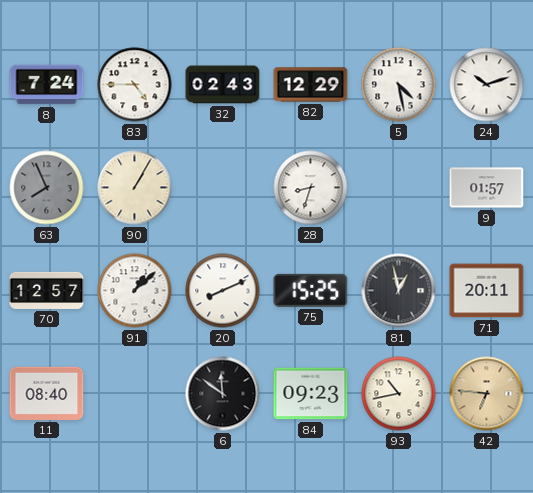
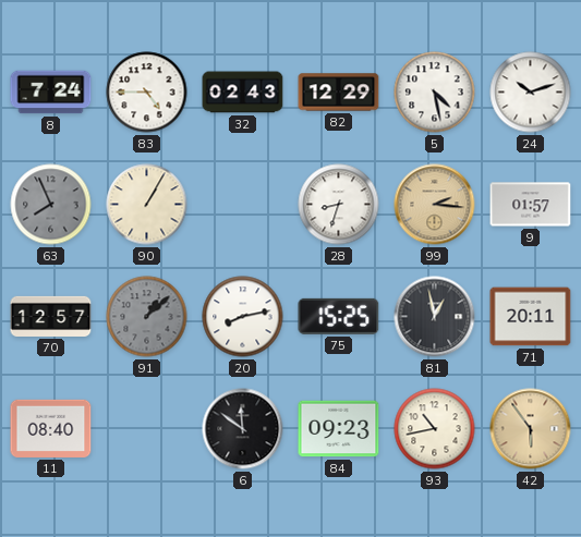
99: none -> 2:16
91 dial: white -> grey
20: 8:11 -> 8:13
42: 6:46 -> 5:54
